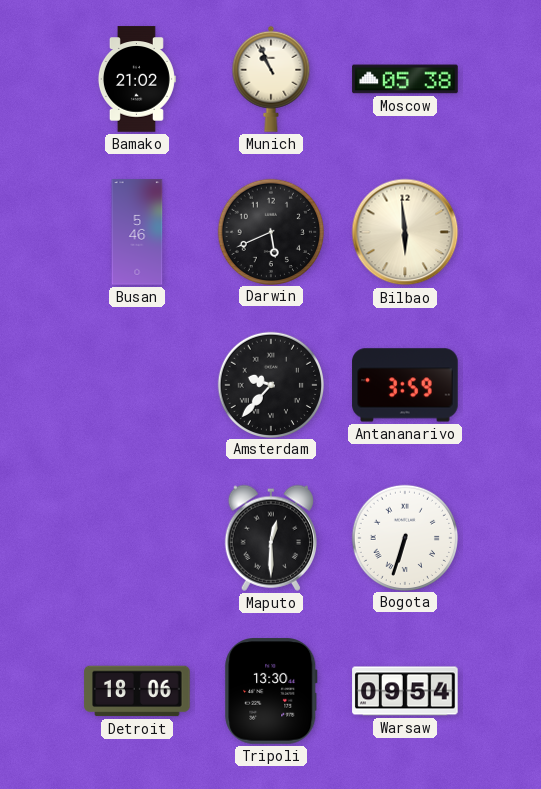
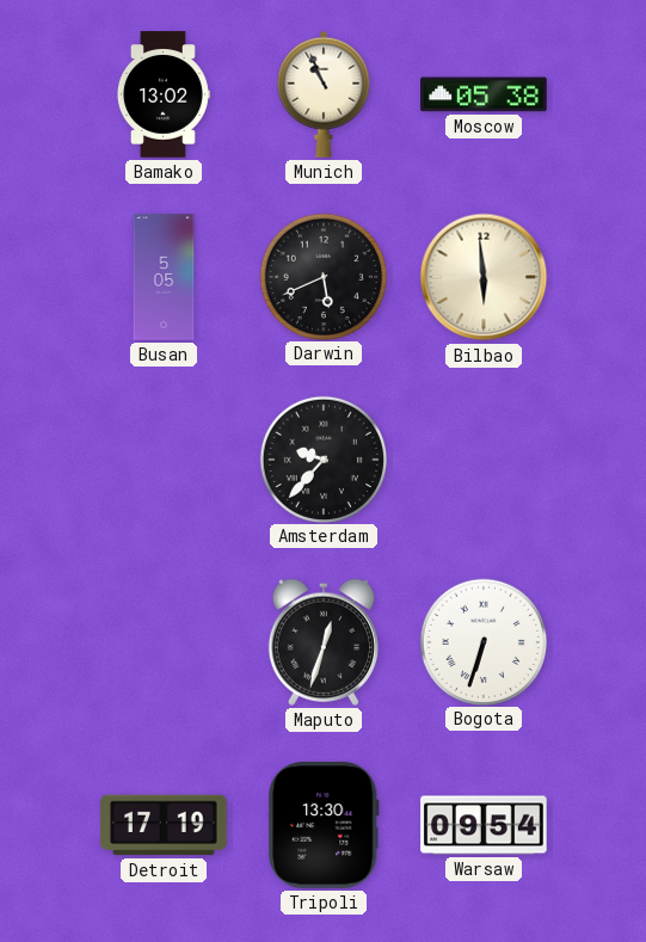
Bamako: 21:02 -> 13:02
Busan: 5:46 -> 5:05
Antananarivo: 3:59 -> none
Maputo: 12:30 -> 12:33
Detroit: 18:06 -> 17:19
